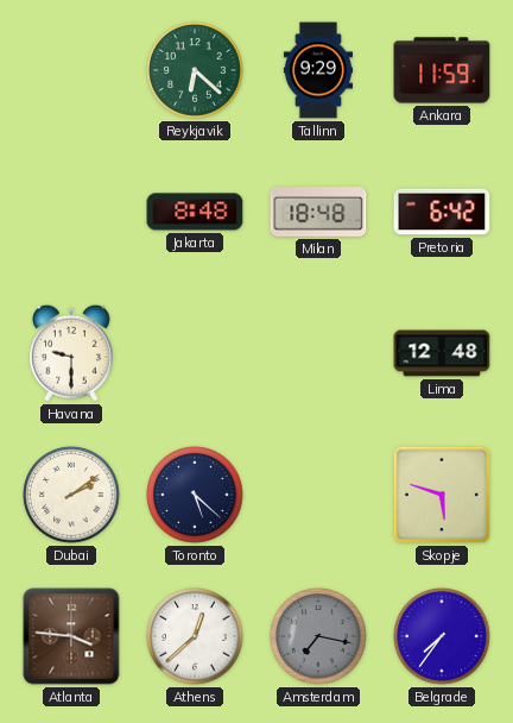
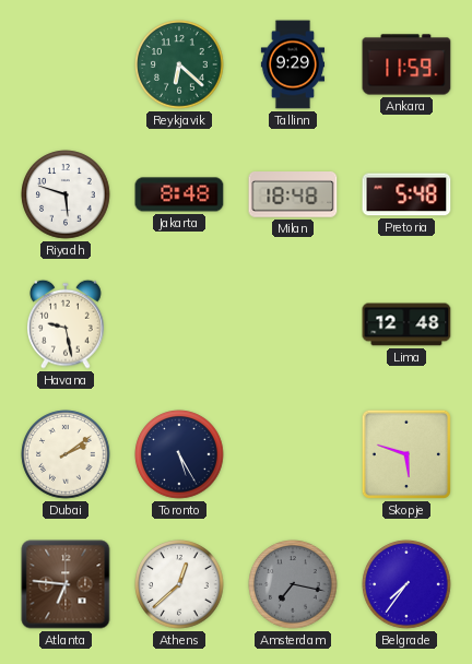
Riyadh: none -> 5:48
Pretoria: 6:42 -> 5:48
Havana: 9:30 -> 9:28
Toronto: 5:22 -> 5:25
Atlanta: 3:46 -> 6:46
